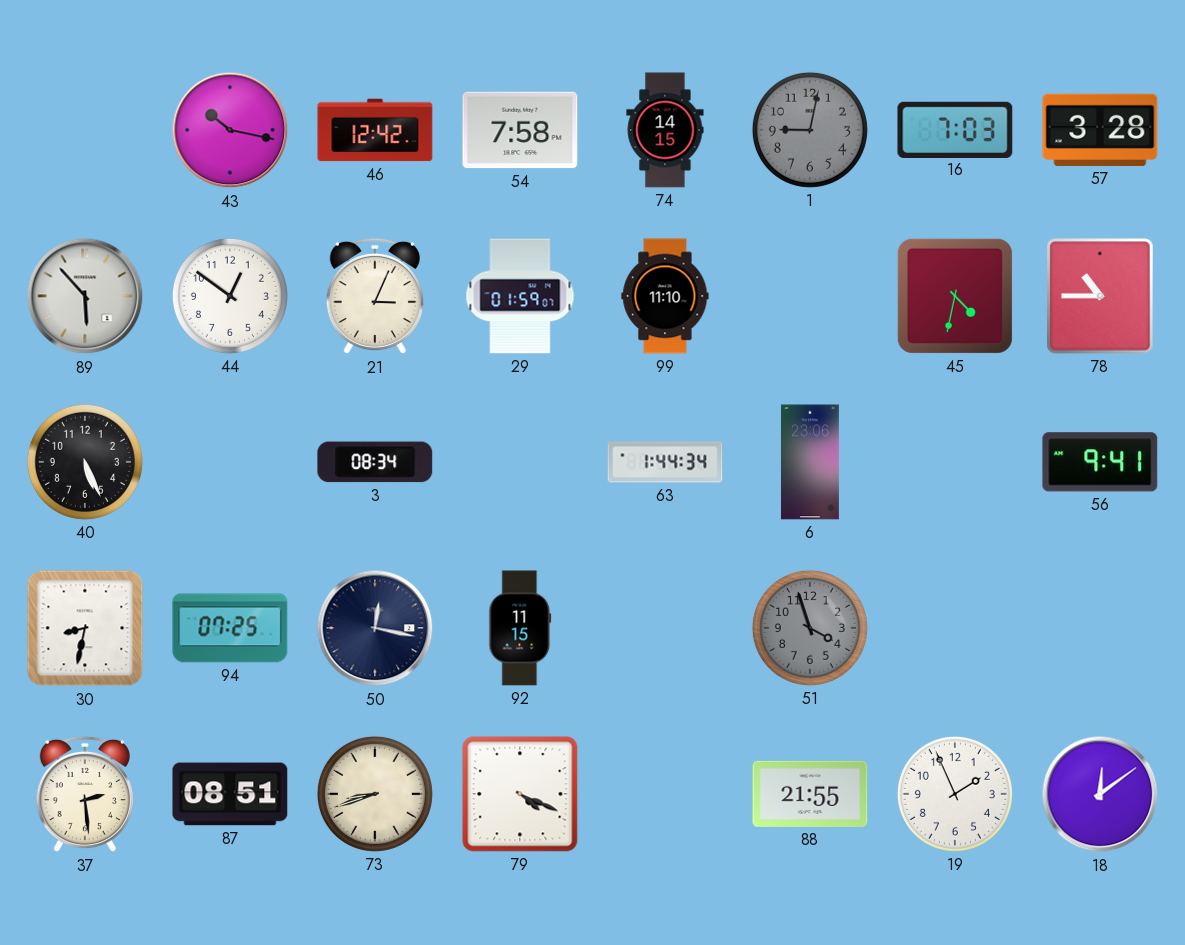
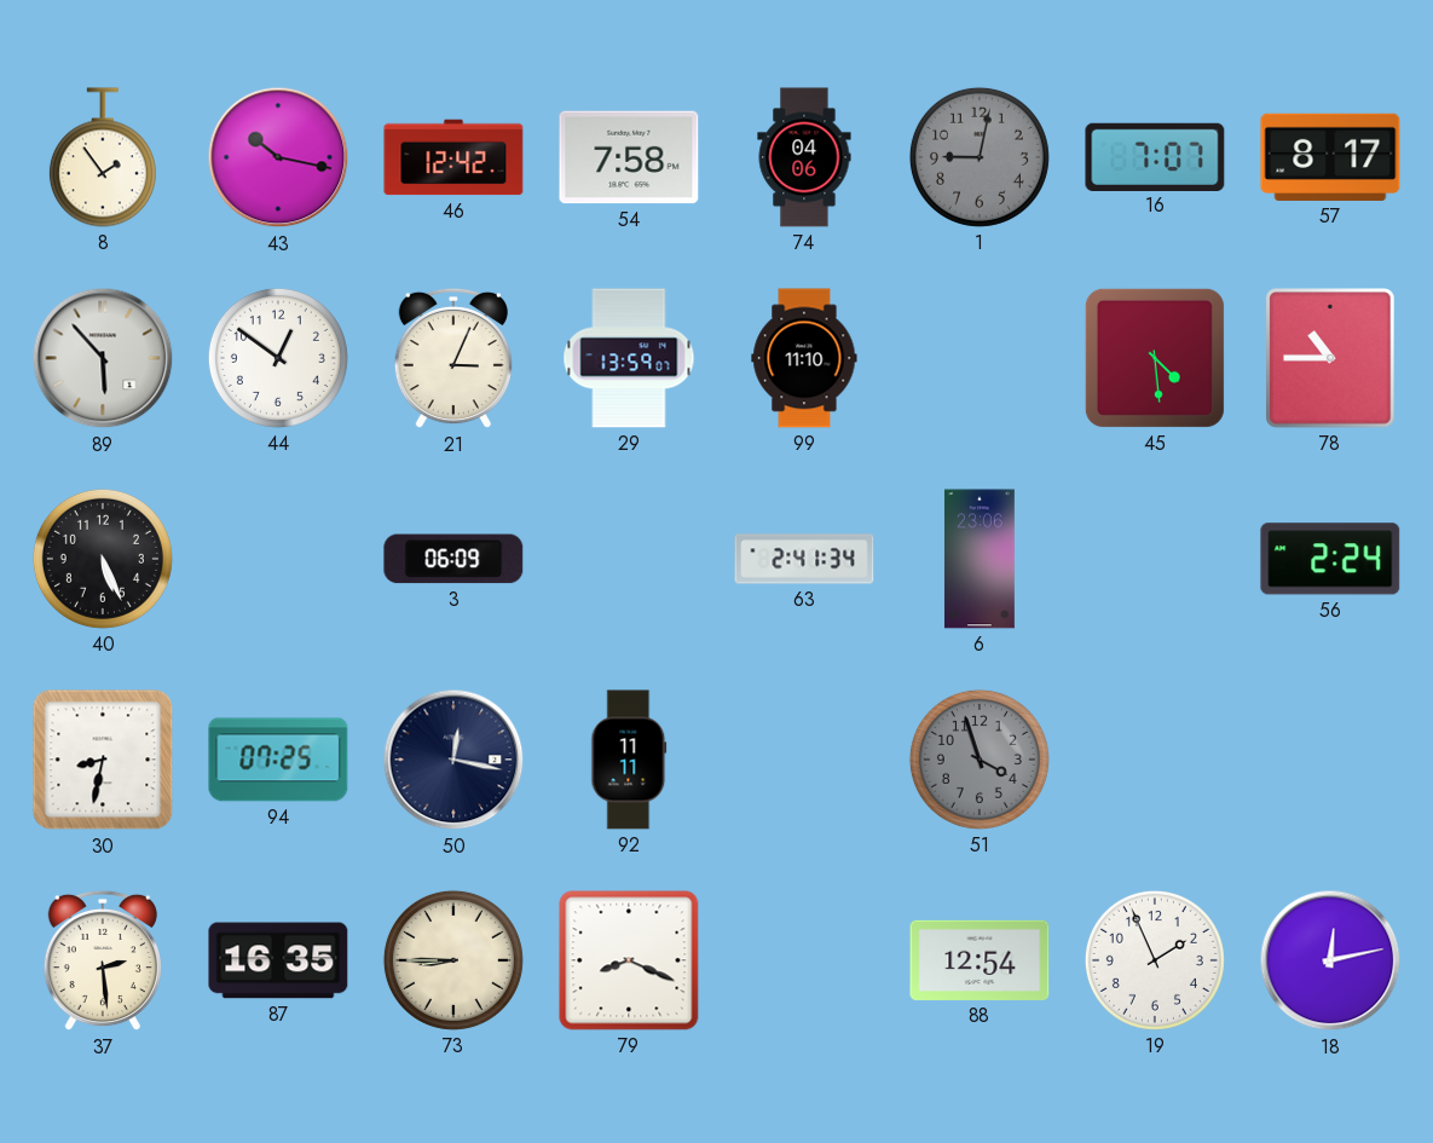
8: none -> 1:54
74: 14:15 -> 04:06
16: 7:03 -> 7:07
57: 3:28 -> 8:17
29: 01:59 -> 13:59
45: 4:32 -> 4:29
3: 08:34 -> 06:09
63: 1:44 -> 2:41
56: 9:41 -> 2:24
92: 11:15 -> 11:11
87: 08:51 -> 16:35
73: 8:42 -> 8:45
79: 4:19 -> 8:19
88: 21:55 -> 12:54
18: 12:09 -> 12:13
